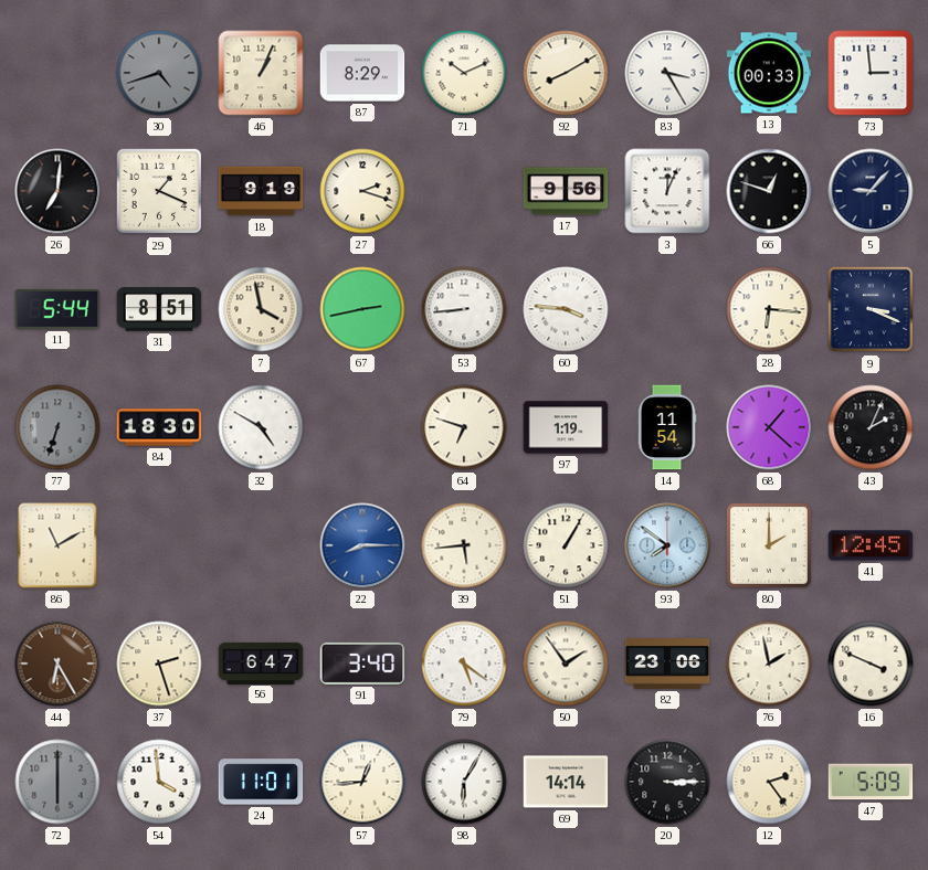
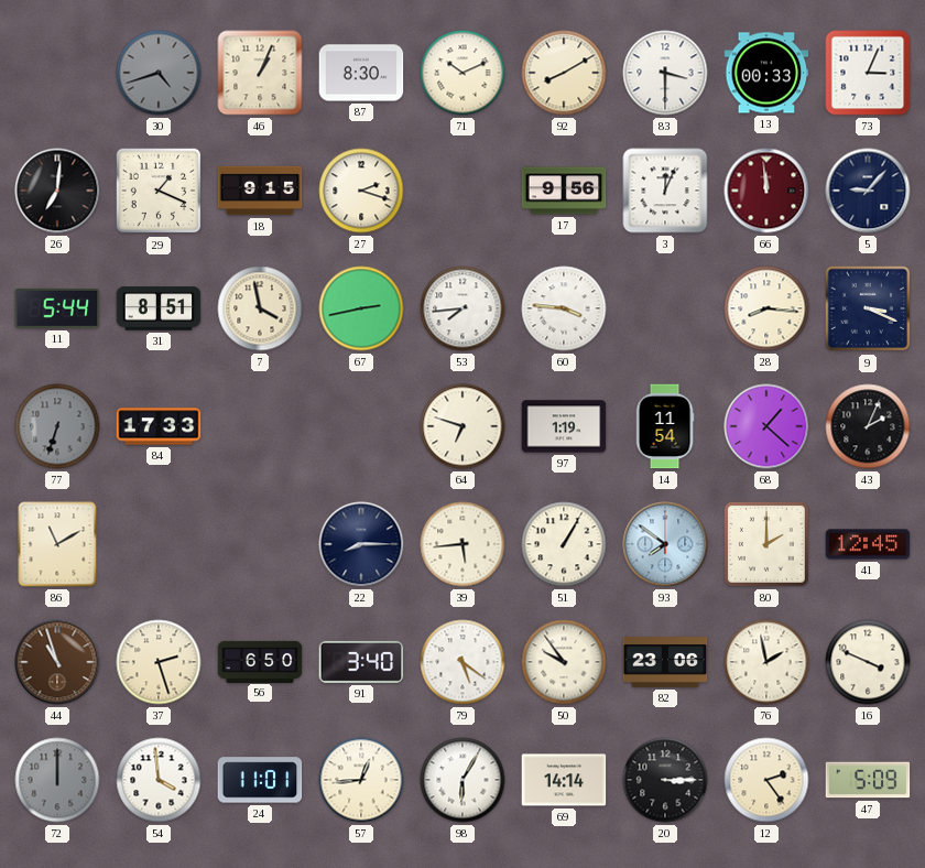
87: 8:29 -> 8:30
83: 3:25 -> 3:30
73: 2:59 -> 3:04
18: 9:19 -> 9:15
66: 12:48 -> 11:59
66 dial: black -> burgundy
53: 8:44 -> 7:44
28: 6:16 -> 8:16
84: 18:30 -> 17:33
32: 4:50 -> none
22 dial: blue -> navy
44: 6:25 -> 10:57
56: 6:47 -> 6:50
50: 1:54 -> 9:54
72: 6:00 -> 12:00
